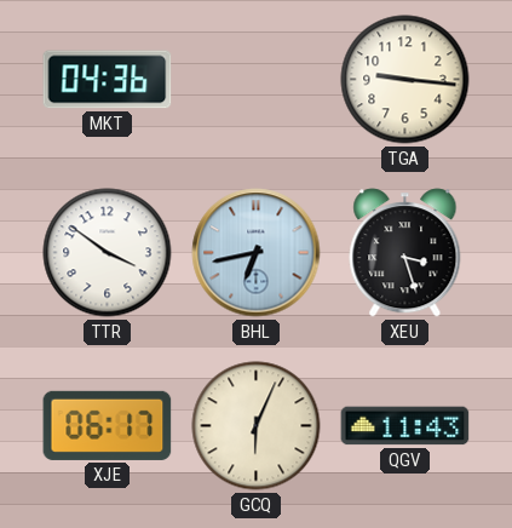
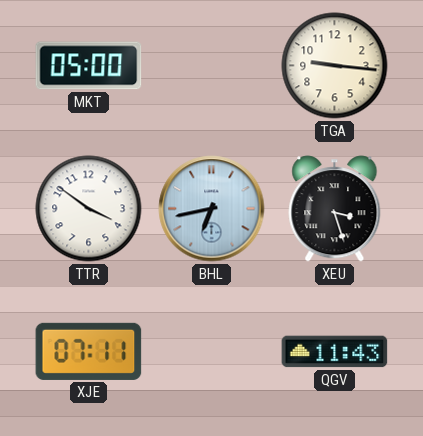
MKT: 04:36 -> 05:00
XJE: 06:17 -> 07:11
GCQ: 6:04 -> none
